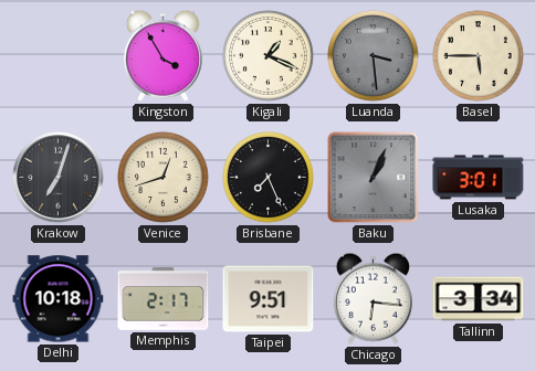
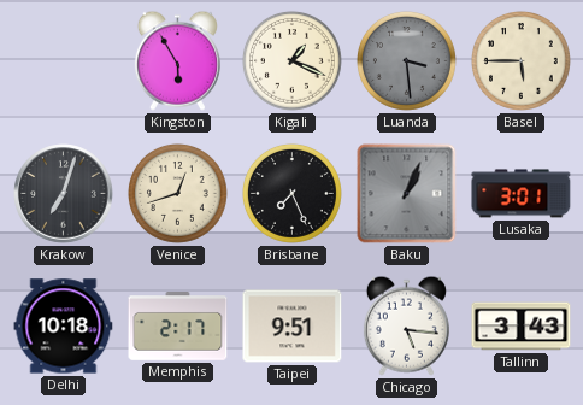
Kingston: 3:55 -> 5:55
Chicago: 6:16 -> 5:16
Tallinn: 3:34 -> 3:43
